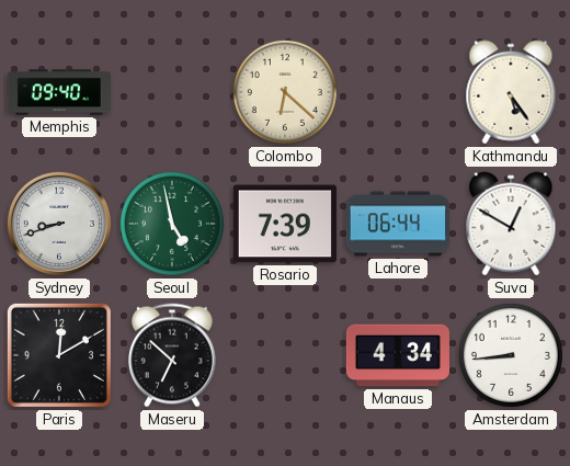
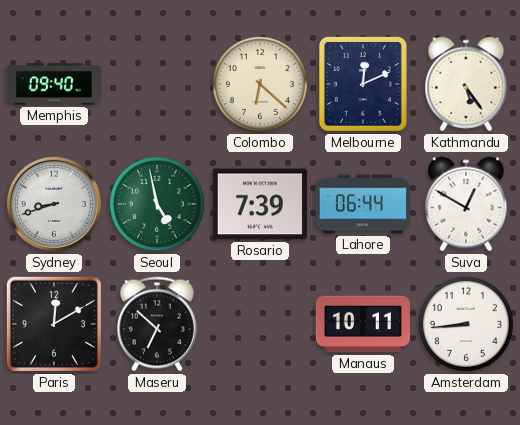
Melbourne: none -> 12:11
Manaus: 4:34 -> 10:11
